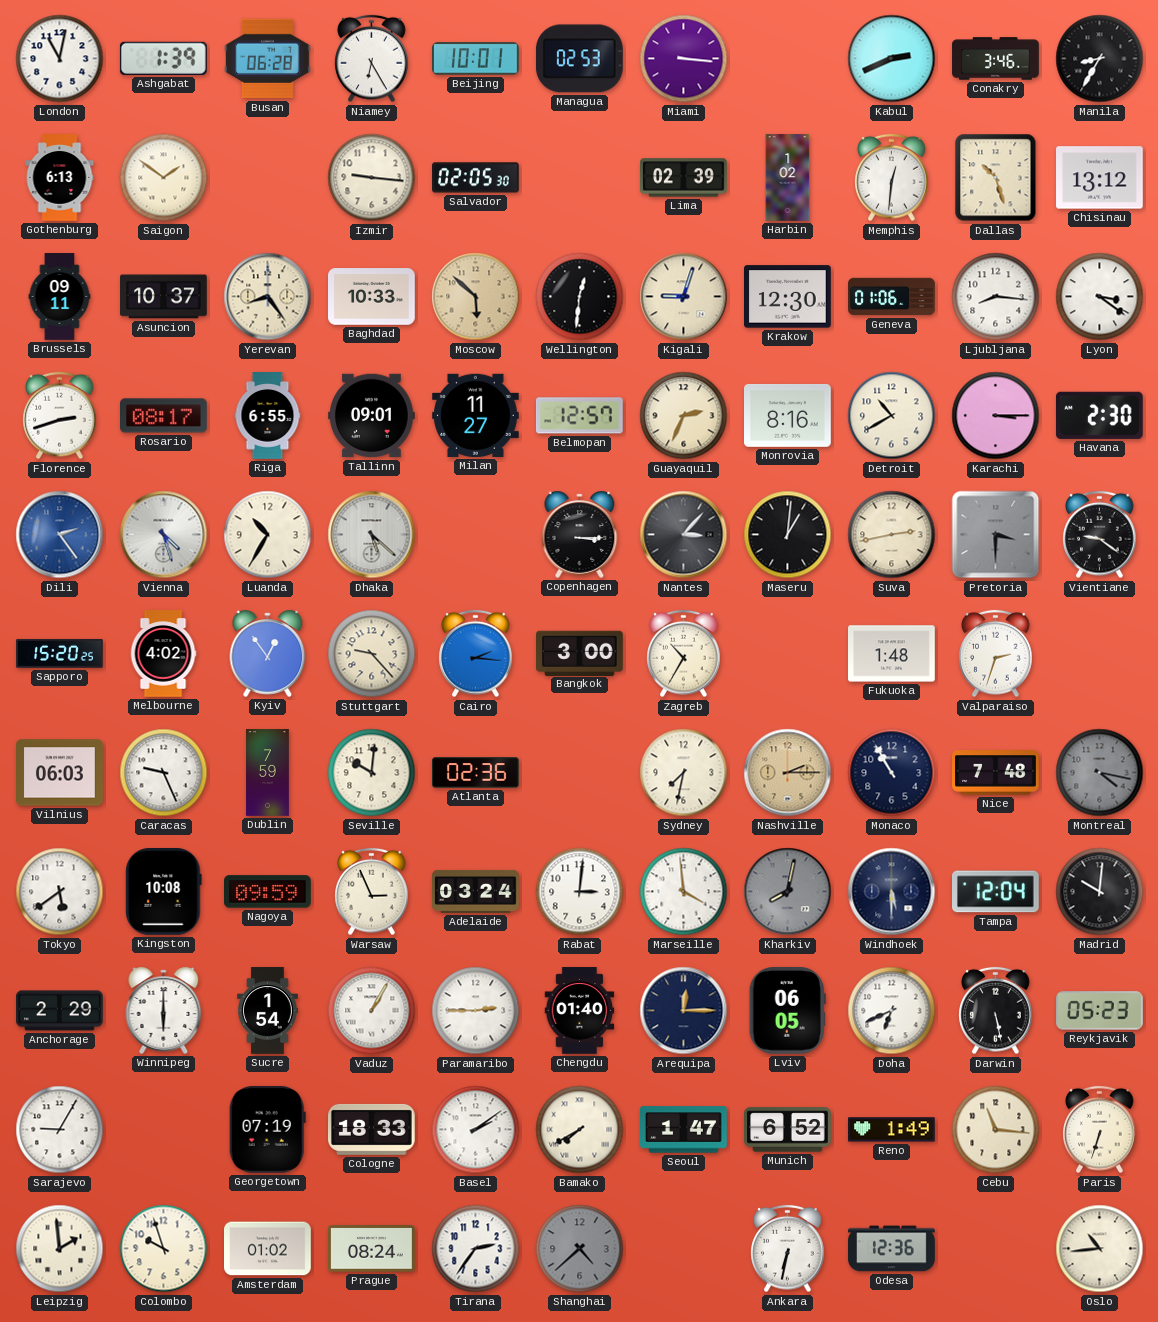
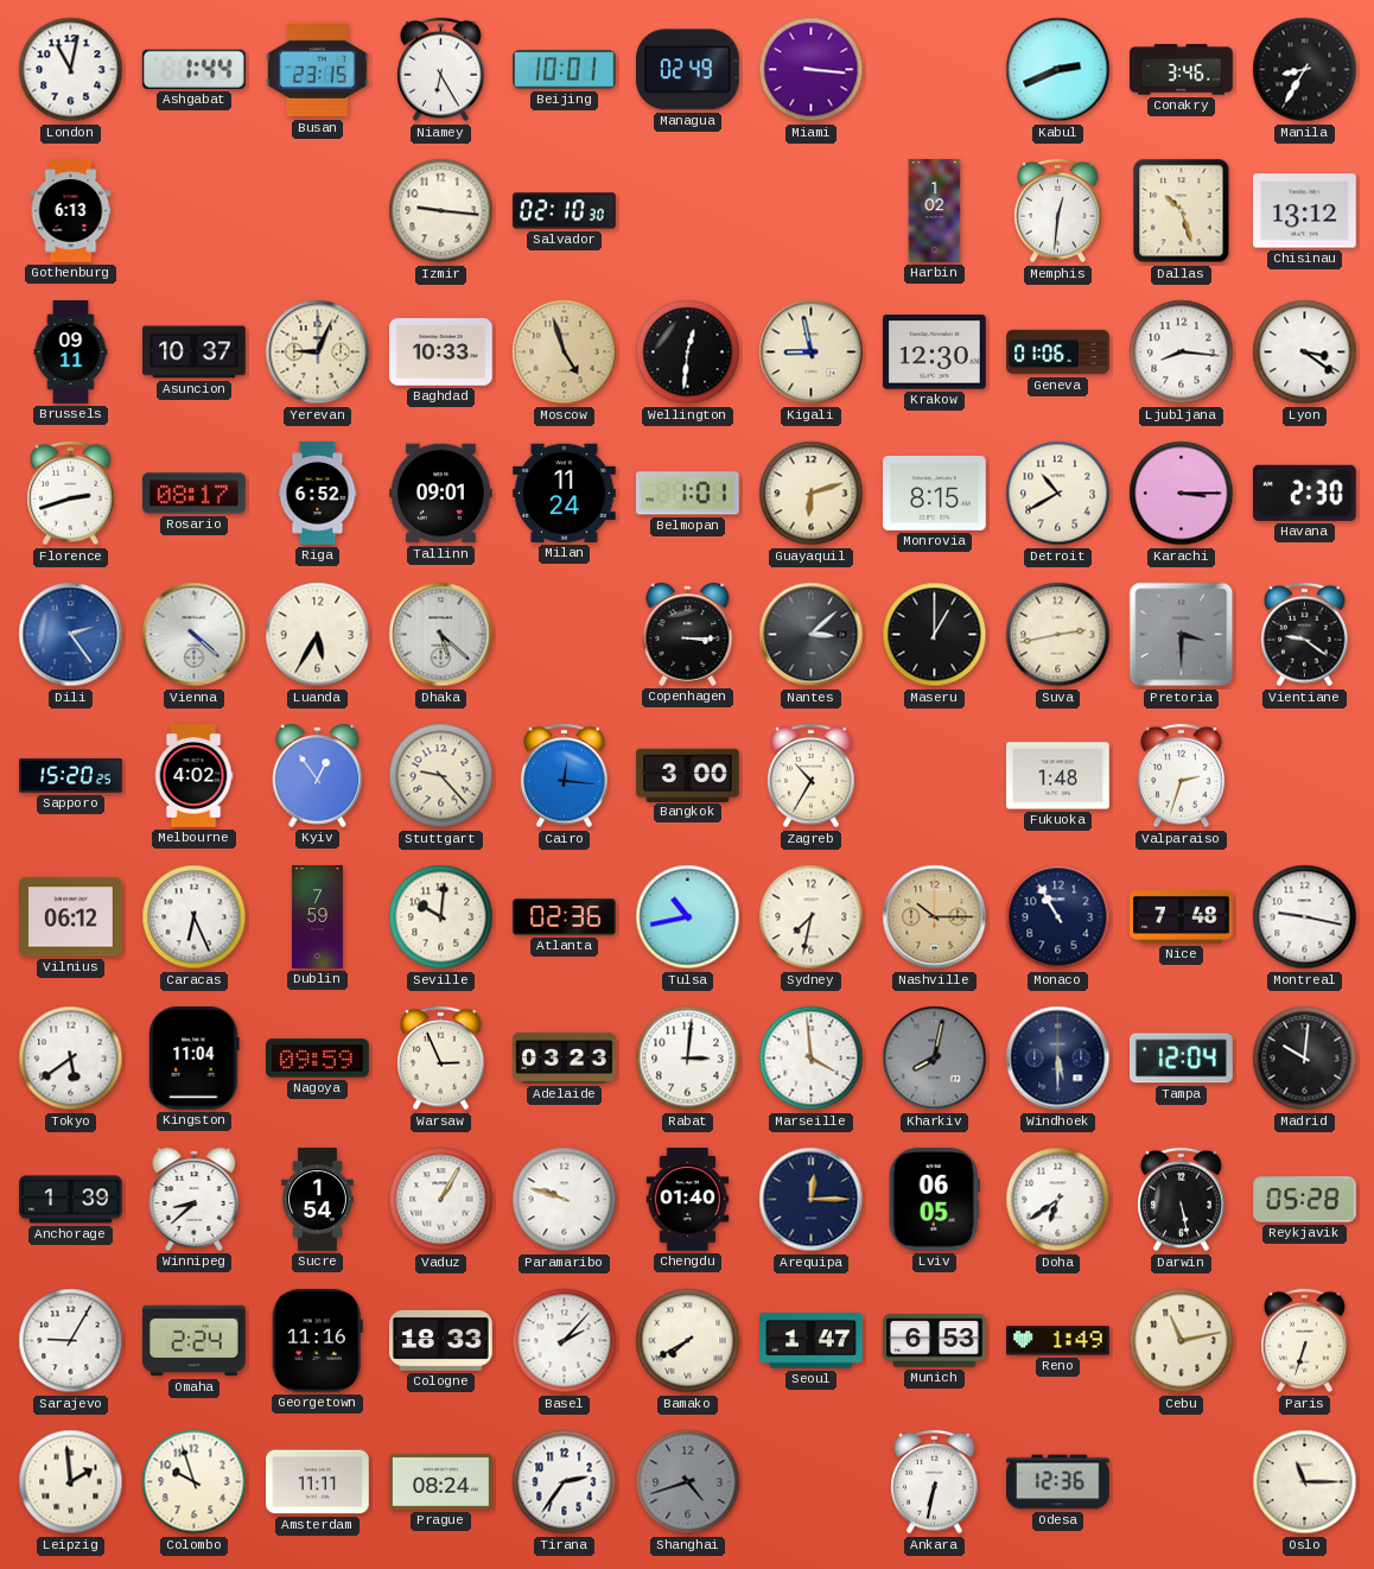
Ashgabat: 1:39 -> 1:44
Busan: 06:28 -> 23:15
Managua: 02:53 -> 02:49
Saigon: 1:51 -> none
Salvador: 02:05 -> 02:10
Lima: 02:39 -> none
Yerevan: 8:24 -> 9:04
Moscow: 5:52 -> 4:57
Kigali: 9:03 -> 8:58
Riga: 6:55 -> 6:52
Milan: 11:27 -> 11:24
Belmopan: 12:57 -> 1:01
Guayaquil: 2:34 -> 6:12
Monrovia: 8:16 -> 8:15
Vienna: 4:27 -> 4:22
Luanda: 10:35 -> 5:35
Nantes: 3:07 -> 3:08
Maseru: 1:01 -> 1:00
Cairo: 2:16 -> 12:16
Vilnius: 06:03 -> 06:12
Caracas: 9:26 -> 6:26
Tulsa: none -> 10:43
Nashville: 2:15 -> 10:15
Montreal: 4:17 -> 9:17
Montreal dial: grey -> white
Kingston: 10:08 -> 11:04
Adelaide: 03:24 -> 03:23
Anchorage: 2:29 -> 1:39
Winnipeg: 6:00 -> 8:38
Paramaribo: 2:45 -> 9:48
Doha: 6:41 -> 6:39
Reykjavik: 05:23 -> 05:28
Omaha: none -> 2:24
Georgetown: 07:19 -> 11:16
Basel: 2:09 -> 2:07
Munich: 6:52 -> 6:53
Cebu: 11:16 -> 11:13
Amsterdam: 01:02 -> 11:11
Shanghai: 4:38 -> 4:42
Oslo: 10:44 -> 11:15
